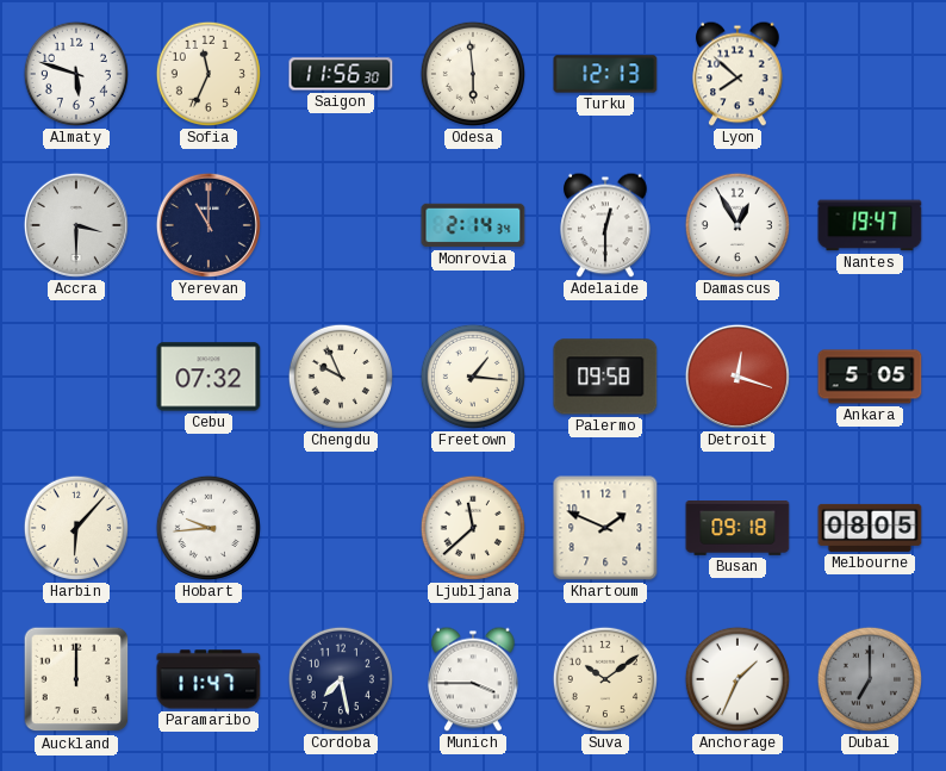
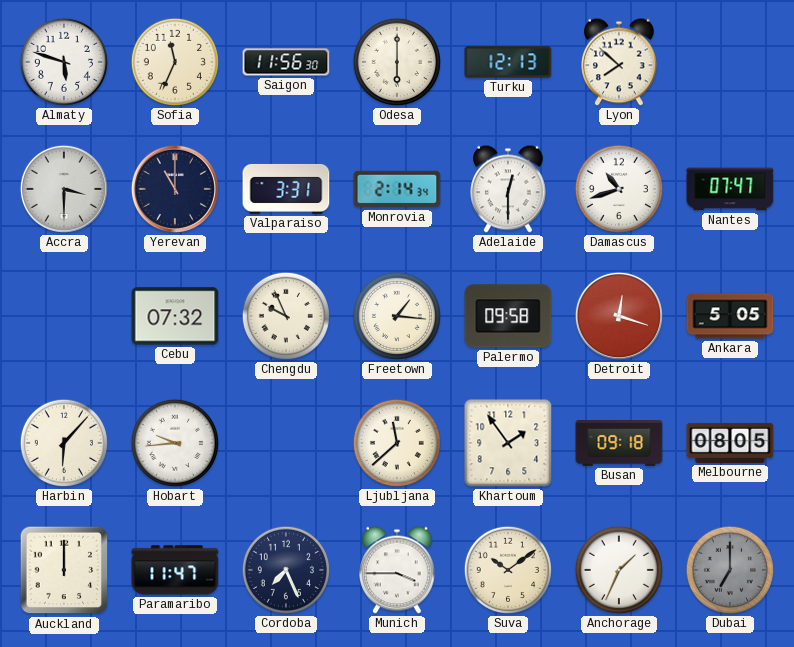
Odesa: 5:59 -> 6:00
Valparaiso: none -> 3:31
Damascus: 12:55 -> 10:42
Nantes: 19:47 -> 07:47
Khartoum: 1:49 -> 1:54
Cordoba: 7:28 -> 7:26
